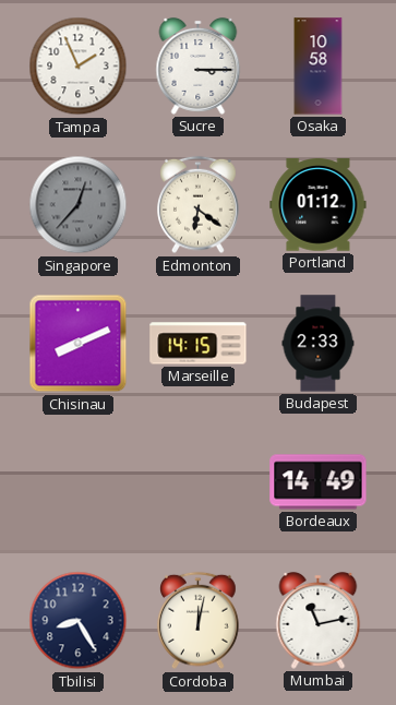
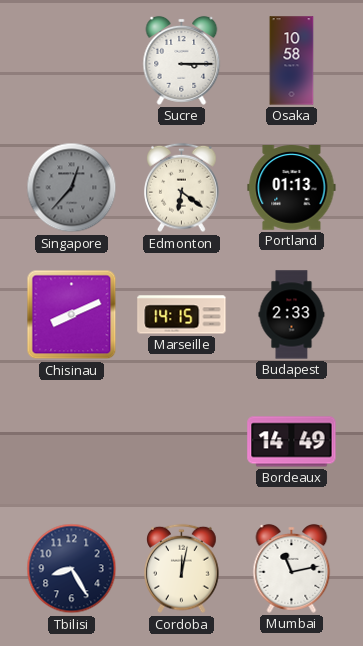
Tampa: 1:56 -> none
Portland: 01:12 -> 01:13
